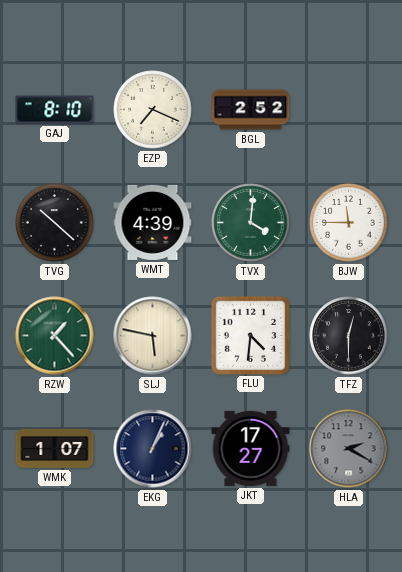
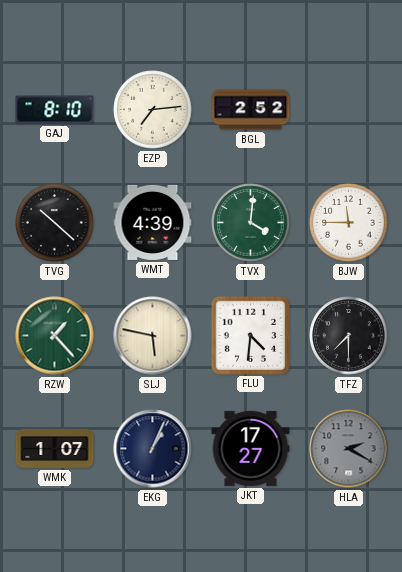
EZP: 7:19 -> 7:14
TFZ: 12:30 -> 7:30
